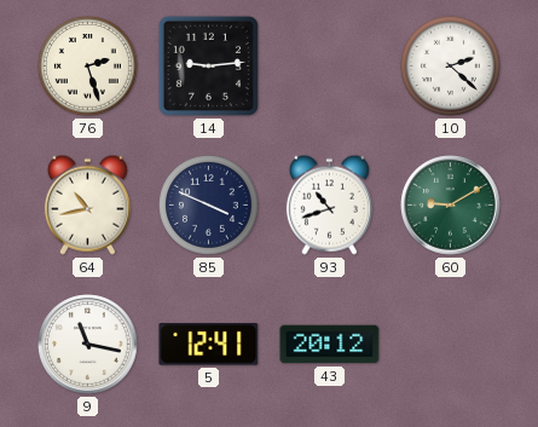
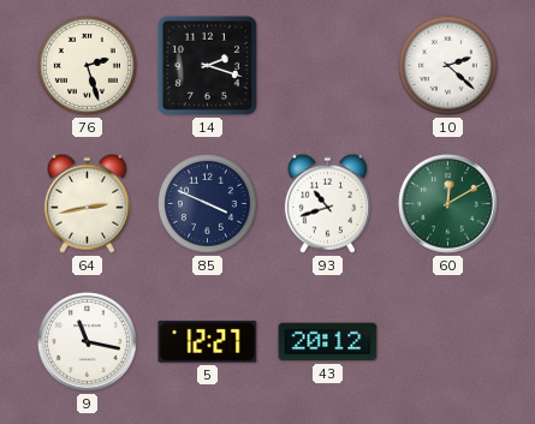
14: 9:14 -> 2:18
64: 10:43 -> 2:43
60: 9:10 -> 12:10
5: 12:41 -> 12:27
